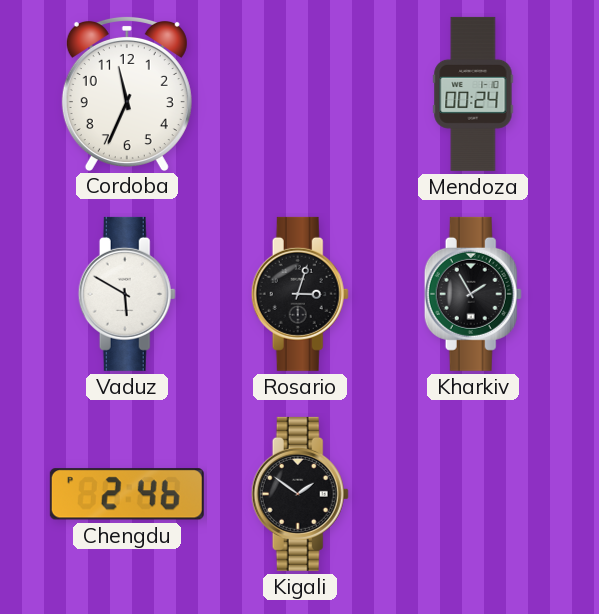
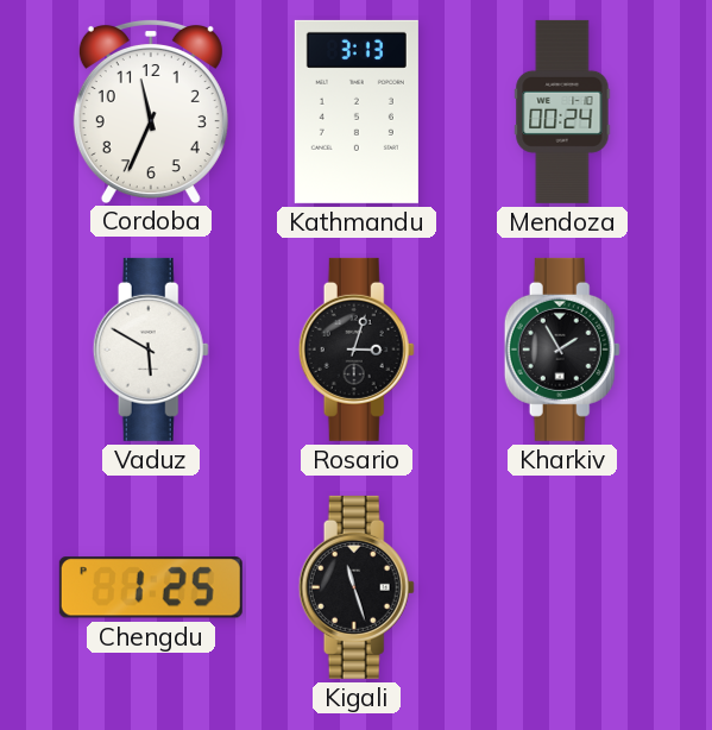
Kathmandu: none -> 3:13
Chengdu: 2:46 -> 1:25
Kigali: 1:51 -> 11:27
